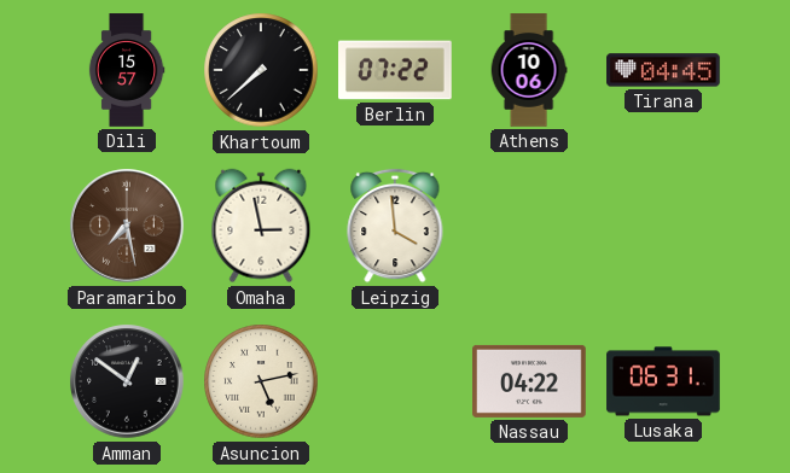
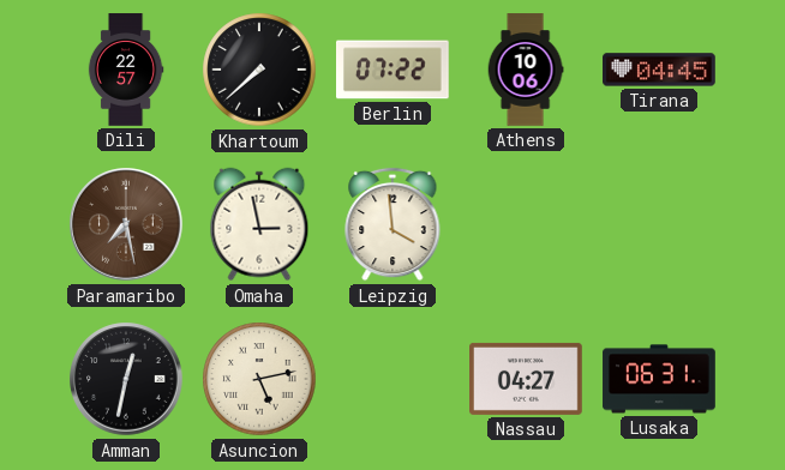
Dili: 15:57 -> 22:57
Amman: 12:51 -> 12:32
Nassau: 04:22 -> 04:27
